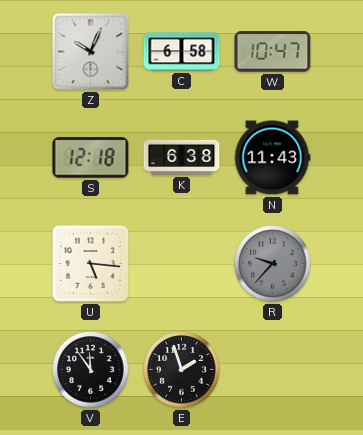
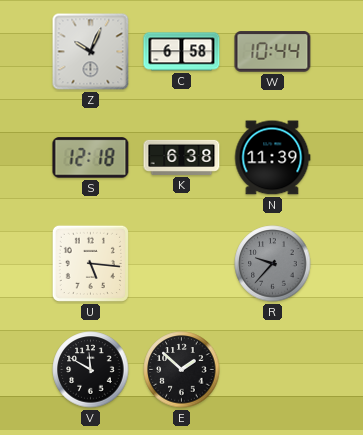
W: 10:47 -> 10:44
N: 11:43 -> 11:39
V: 11:54 -> 11:50
E: 1:57 -> 1:52
